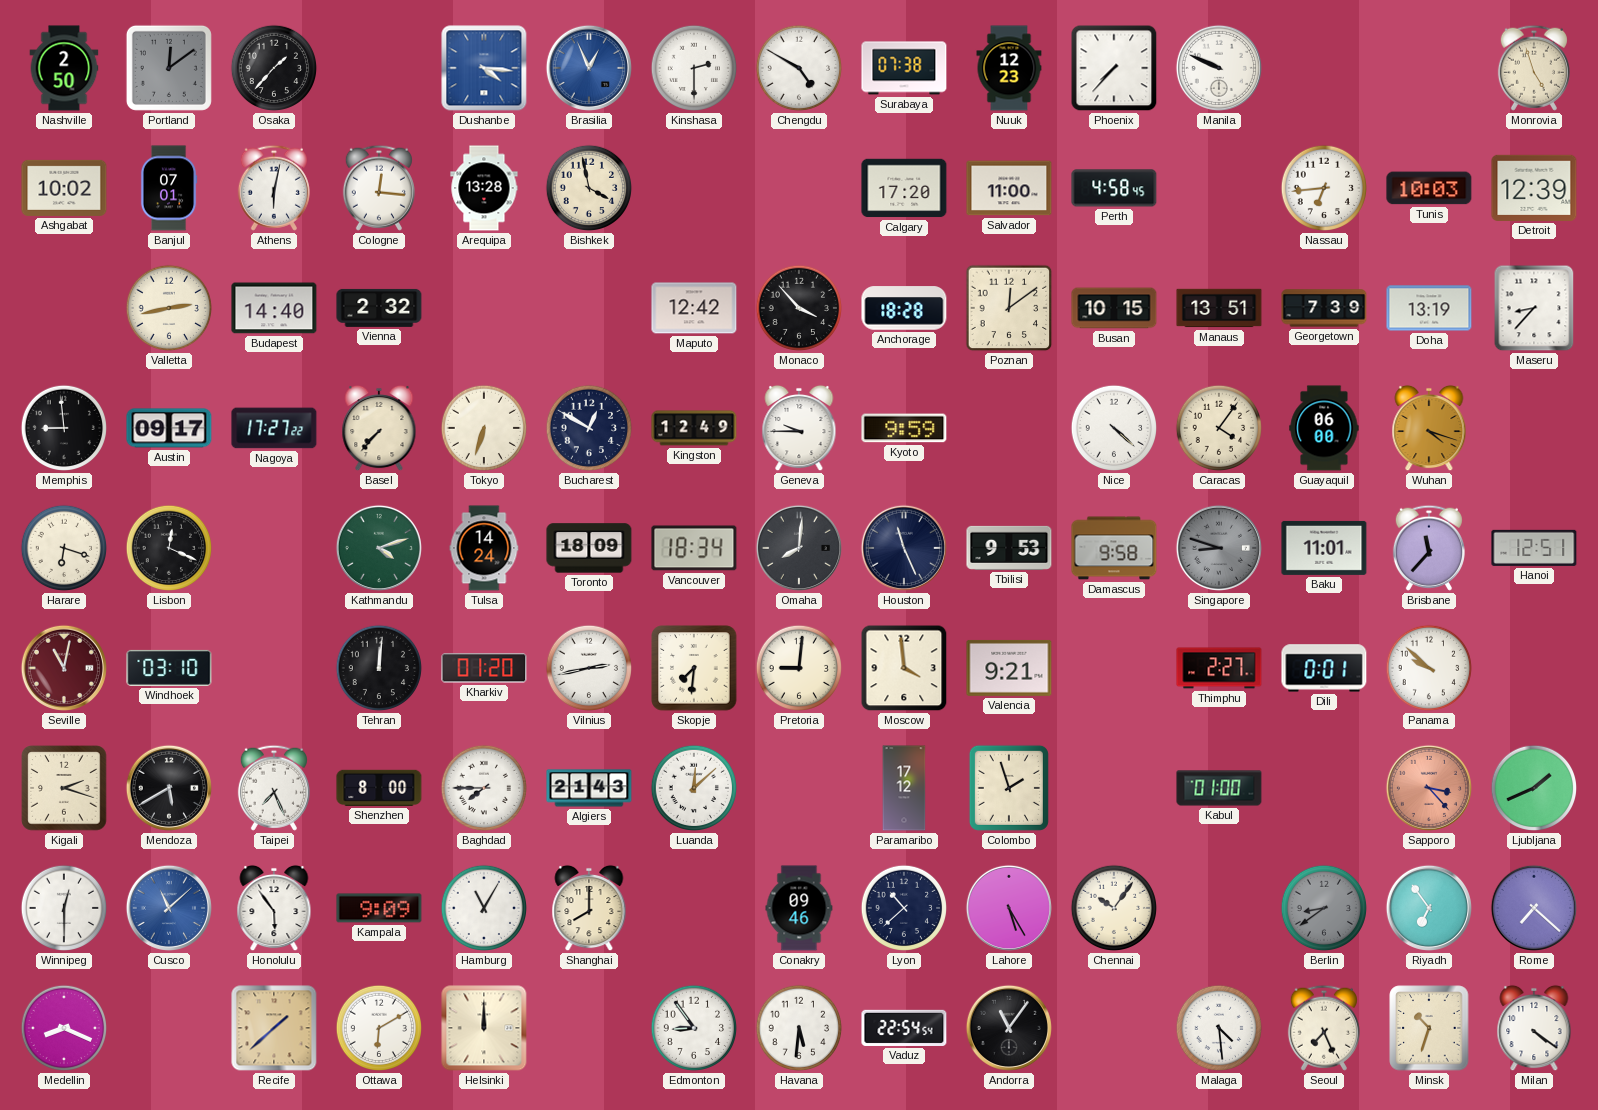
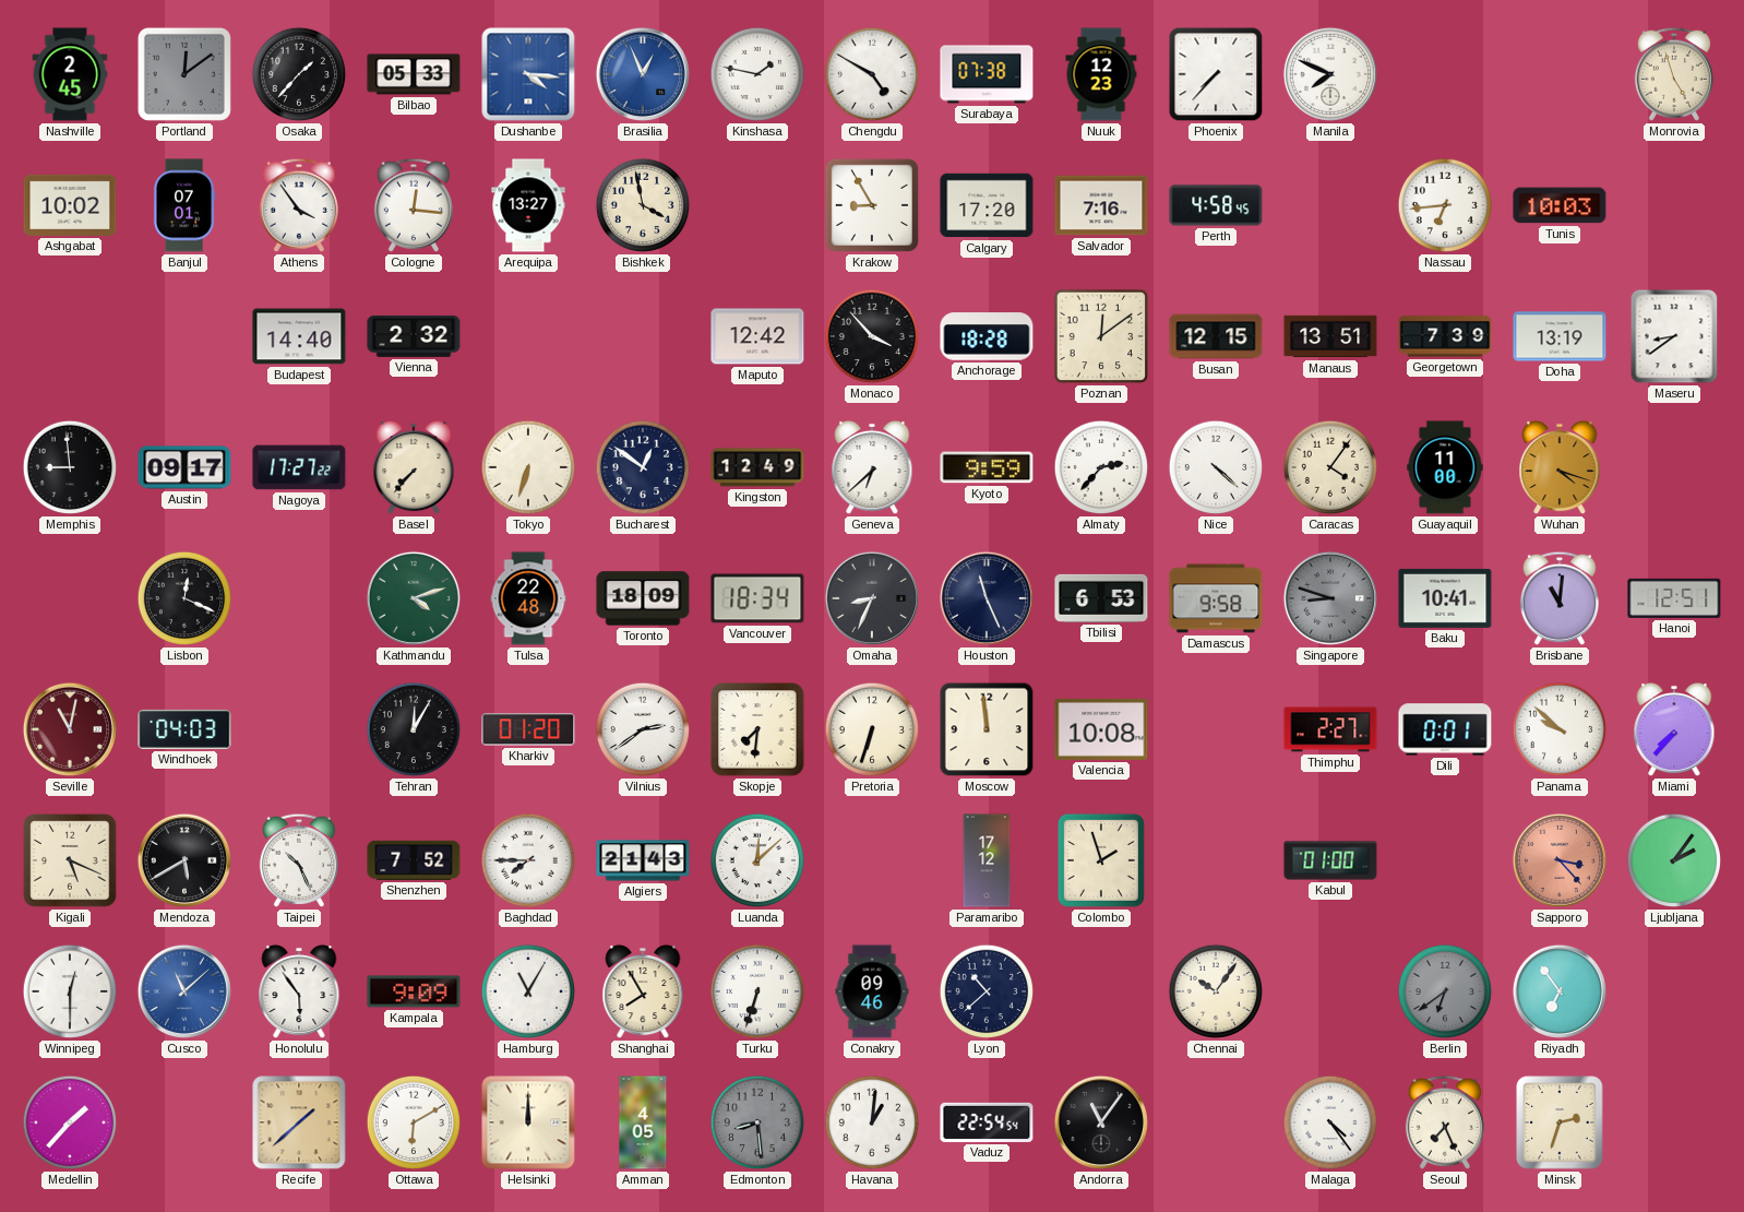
Nashville: 2:50 -> 2:45
Bilbao: none -> 05:33
Kinshasa: 2:30 -> 1:47
Manila: 9:49 -> 7:49
Athens: 6:02 -> 3:54
Arequipa: 13:28 -> 13:27
Krakow: none -> 8:55
Salvador: 11:00 -> 7:16
Detroit: 12:39 -> none
Valletta: 2:43 -> none
Busan: 10:15 -> 12:15
Maseru: 8:37 -> 8:39
Bucharest: 12:50 -> 12:51
Geneva: 9:45 -> 6:38
Almaty: none -> 2:37
Guayaquil: 06:00 -> 11:00
Harare: 6:18 -> none
Tulsa: 14:24 -> 22:48
Omaha: 8:01 -> 8:34
Tbilisi: 9:53 -> 6:53
Baku: 11:01 -> 10:41
Brisbane: 11:37 -> 11:01
Windhoek: 03:10 -> 04:03
Tehran: 12:01 -> 12:05
Vilnius: 2:43 -> 2:39
Pretoria: 9:01 -> 6:33
Moscow: 3:59 -> 11:59
Valencia: 9:21 -> 10:08
Miami: none -> 7:37
Kigali: 2:18 -> 5:19
Taipei: 7:26 -> 10:26
Shenzhen: 8:00 -> 7:52
Ljubljana: 1:41 -> 2:06
Shanghai: 8:00 -> 7:55
Turku: none -> 6:33
Lahore: 5:25 -> none
Berlin: 8:39 -> 6:39
Rome: 7:22 -> none
Medellin: 8:19 -> 1:37
Amman: none -> 4:05
Edmonton: 8:54 -> 8:29
Edmonton dial: white -> grey
Havana: 5:31 -> 1:01
Malaga: 4:29 -> 4:24
Minsk: 10:33 -> 2:33
Milan: 4:21 -> none
